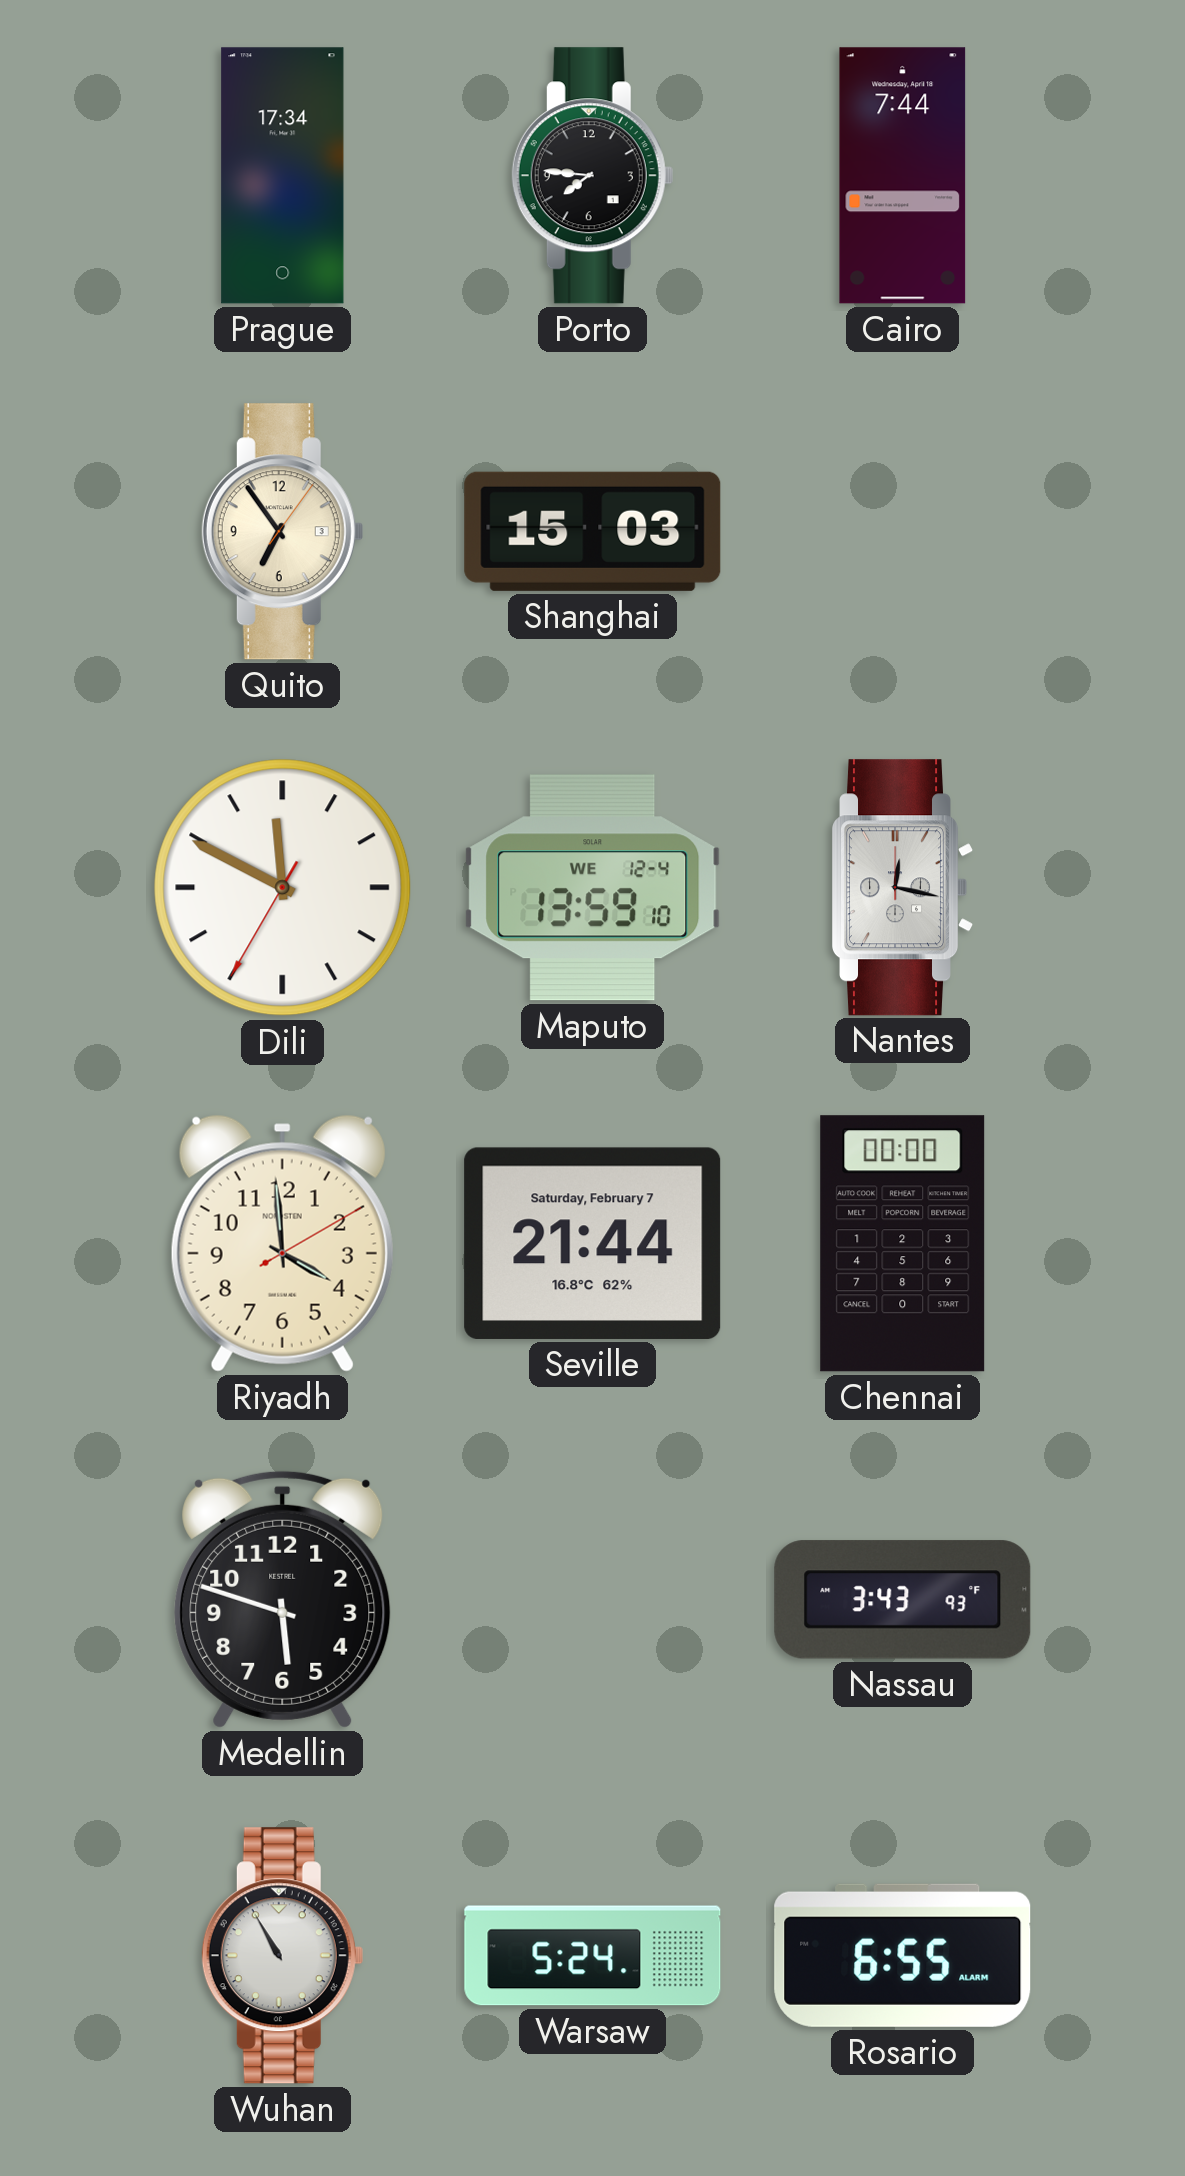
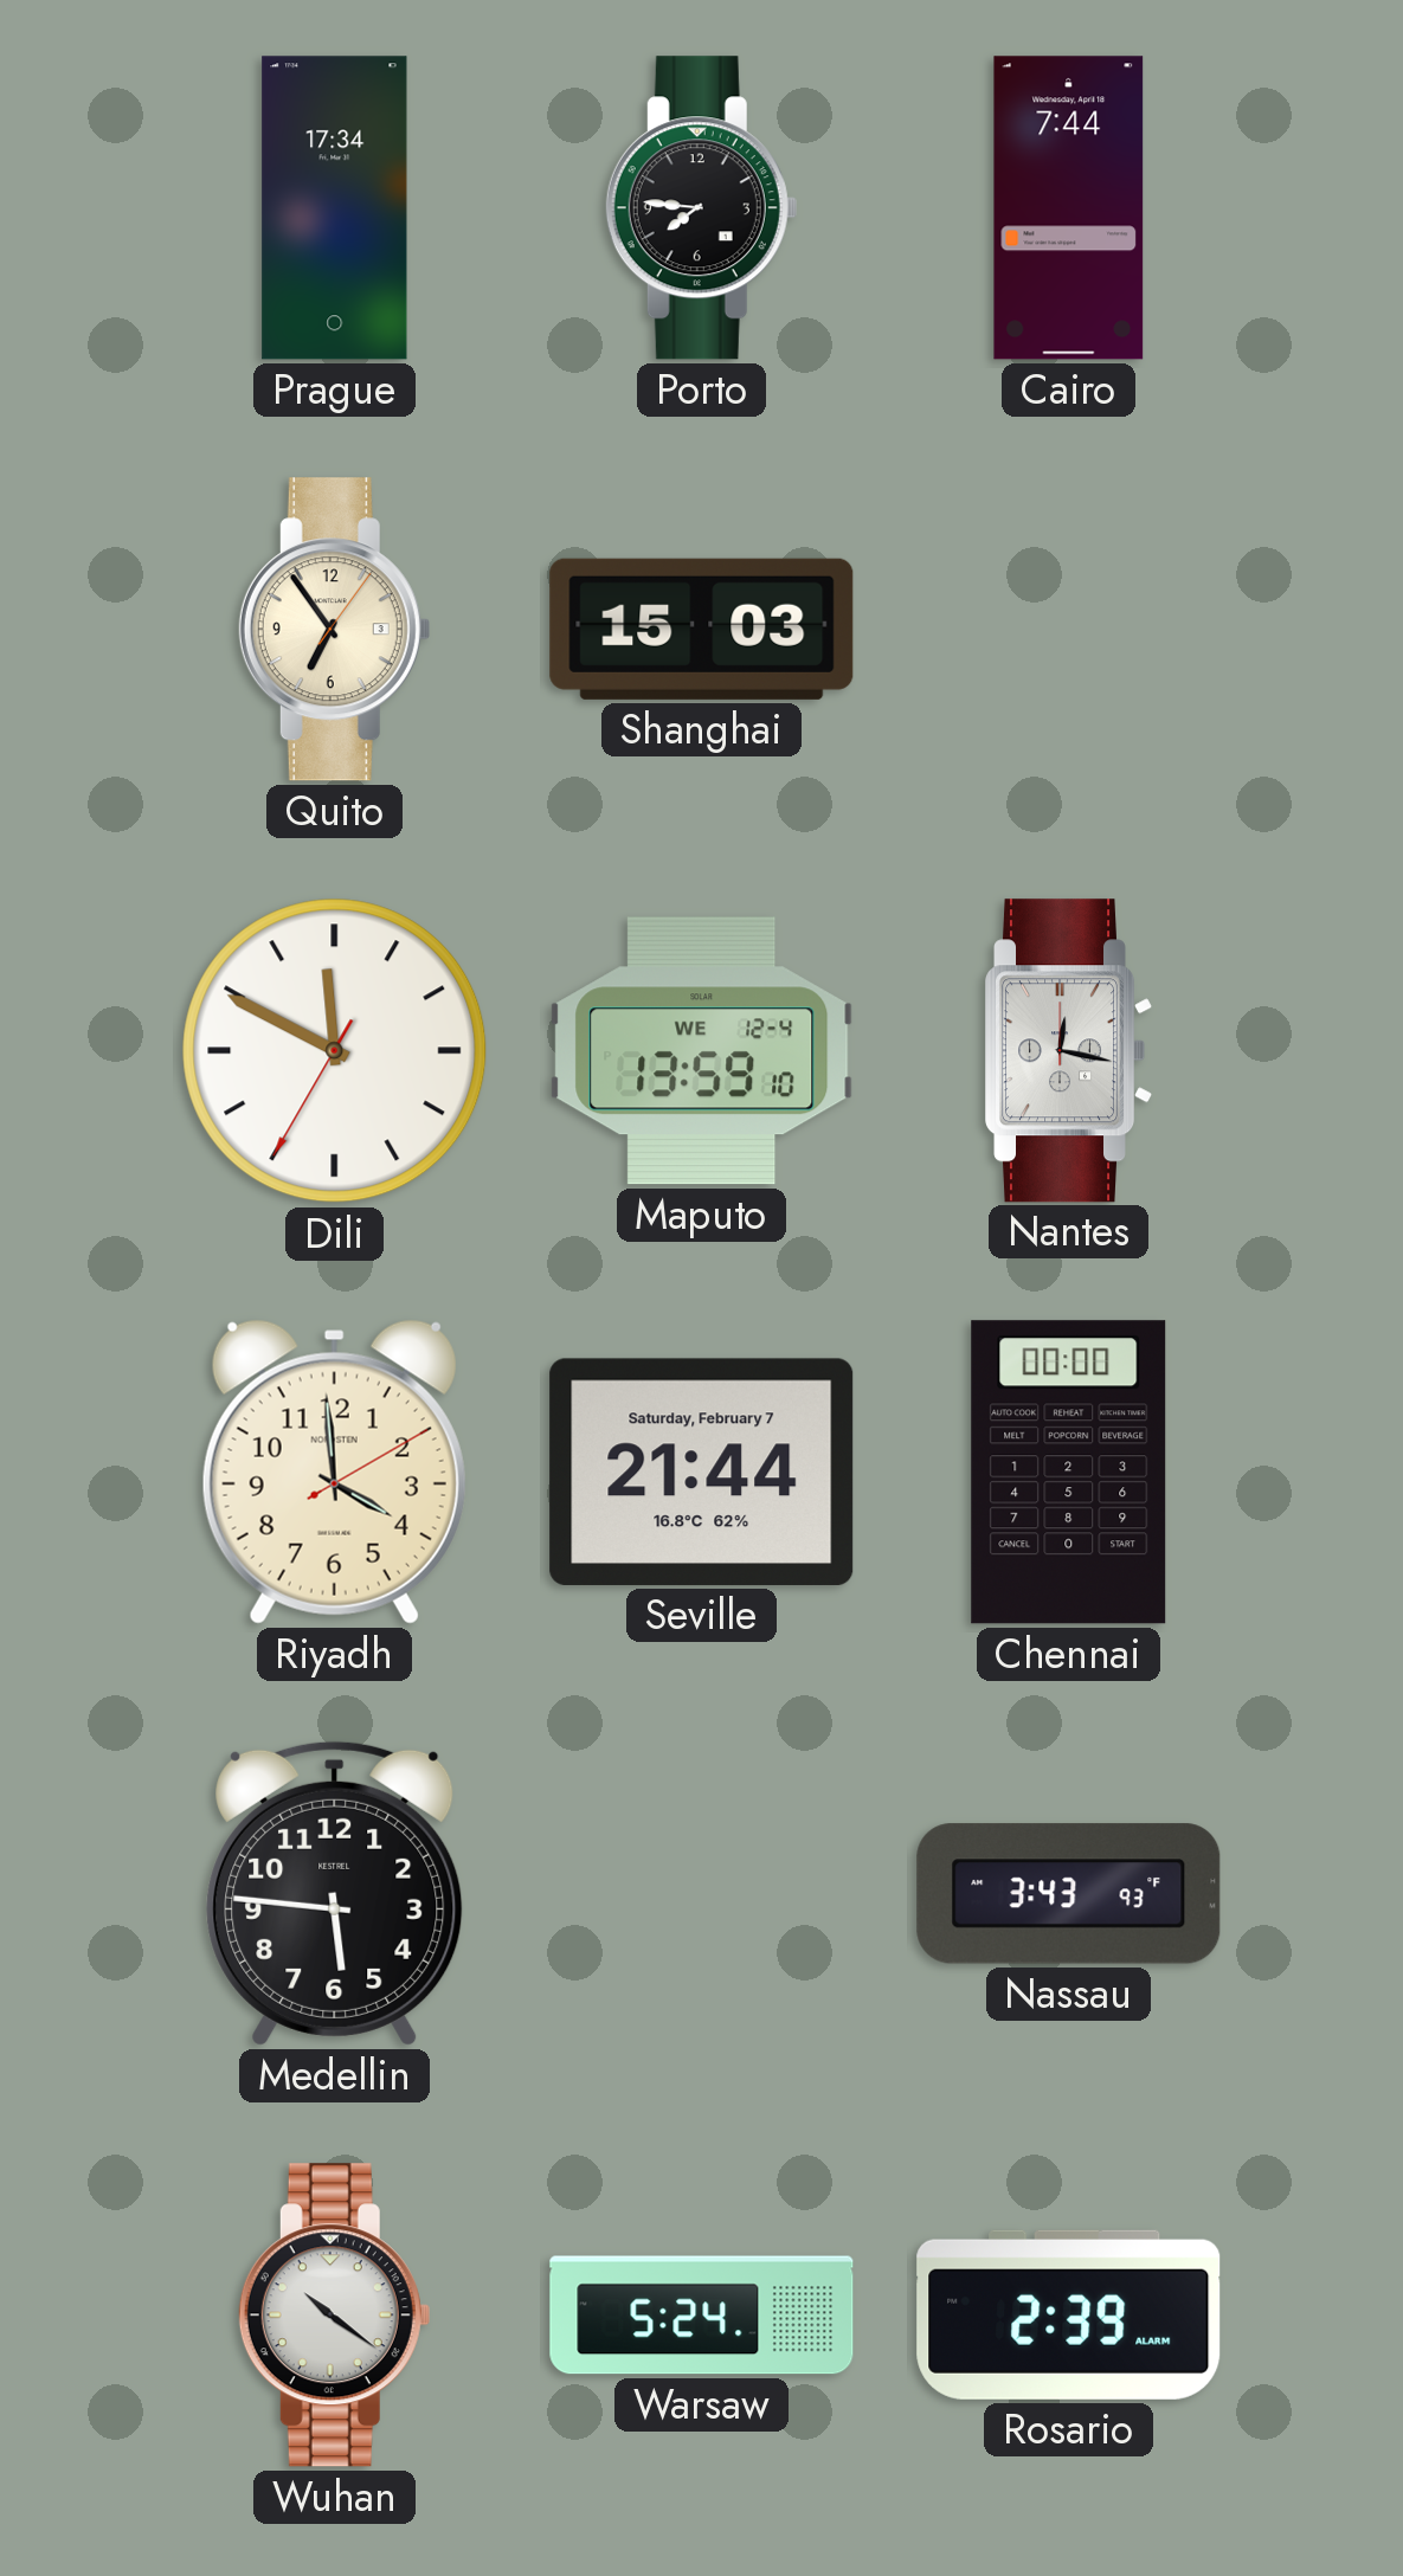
Medellin: 5:48 -> 5:46
Wuhan: 10:55 -> 10:21
Rosario: 6:55 -> 2:39
